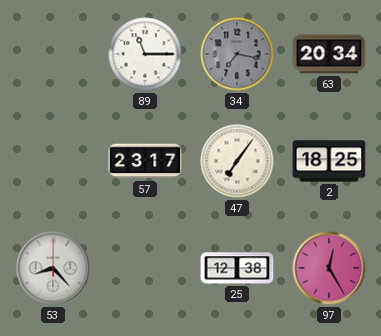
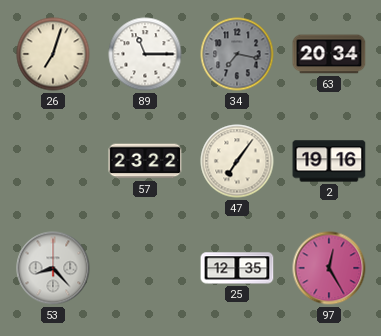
26: none -> 7:03
57: 23:17 -> 23:22
2: 18:25 -> 19:16
25: 12:38 -> 12:35
